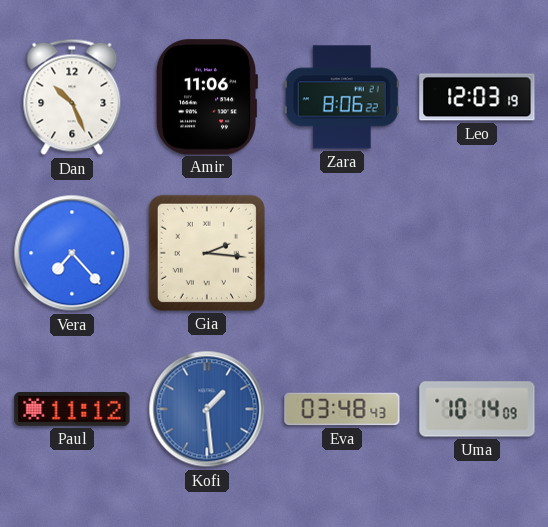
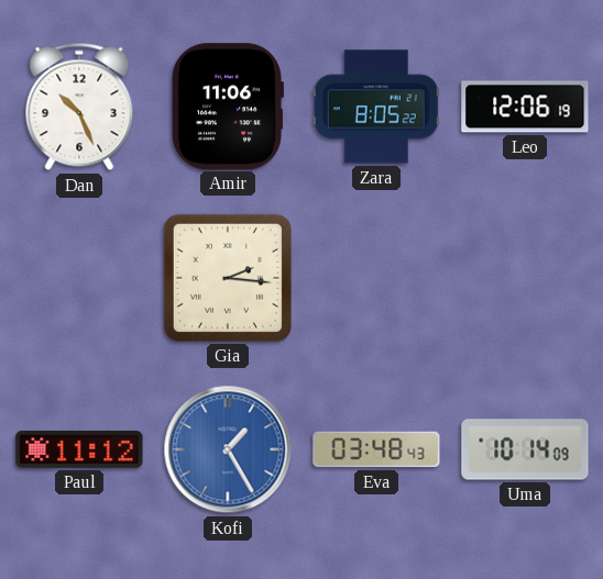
Zara: 8:06 -> 8:05
Leo: 12:03 -> 12:06
Vera: 7:23 -> none
Kofi: 1:29 -> 1:25
